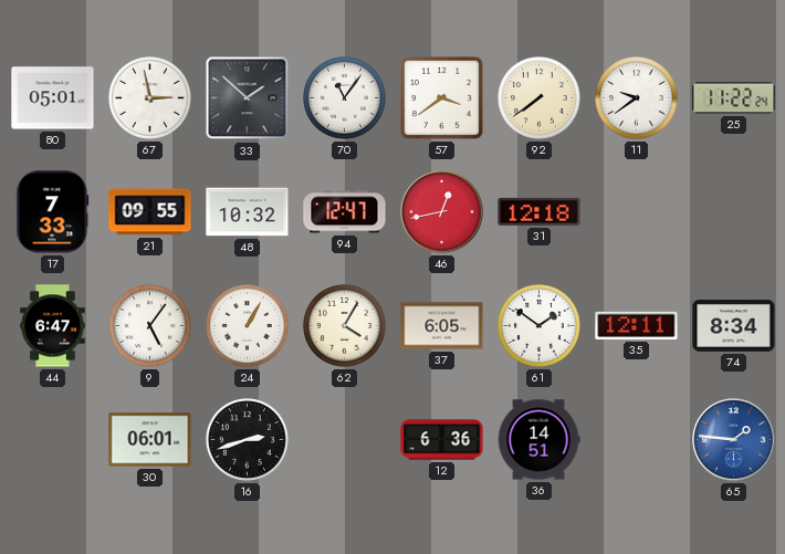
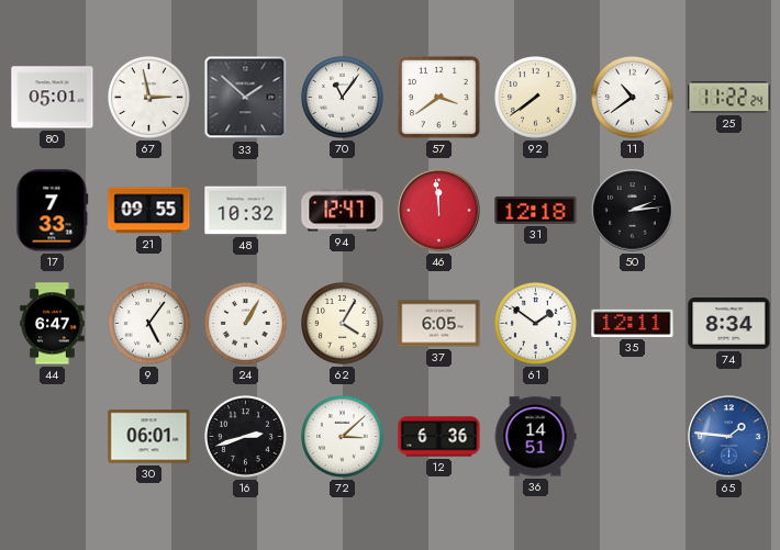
11: 9:39 -> 10:39
46: 12:43 -> 11:59
50: none -> 2:14
72: none -> 3:08
